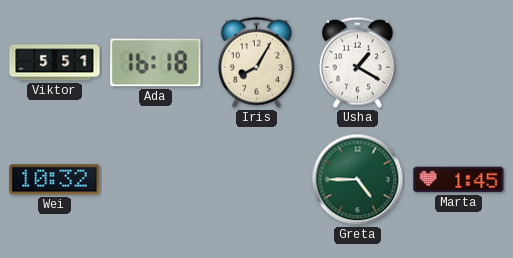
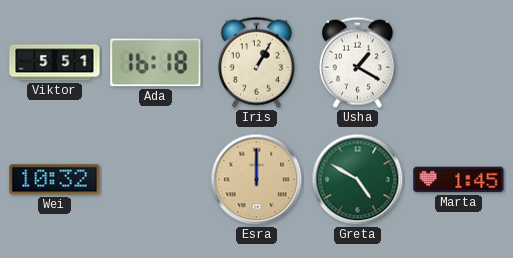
Iris: 8:05 -> 1:05
Esra: none -> 12:00
Greta: 4:45 -> 4:50
